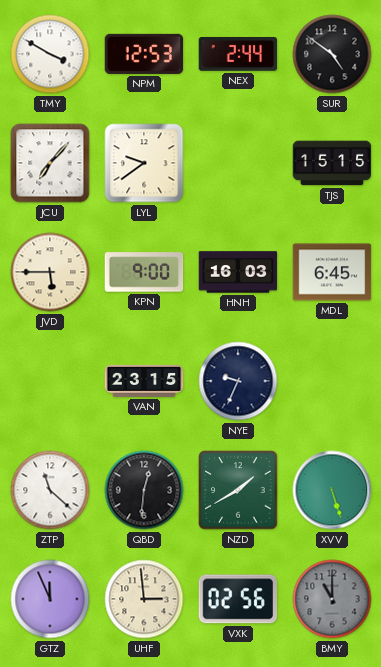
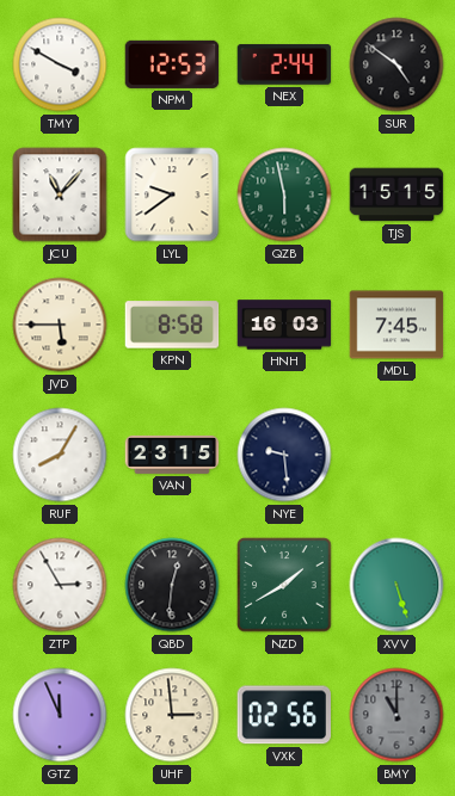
JCU: 7:07 -> 11:07
QZB: none -> 5:58
KPN: 9:00 -> 8:58
MDL: 6:45 -> 7:45
RUF: none -> 8:05
NYE: 9:34 -> 9:29
ZTP: 11:22 -> 2:55
